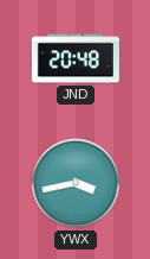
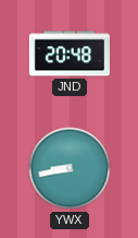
YWX: 3:43 -> 8:43
